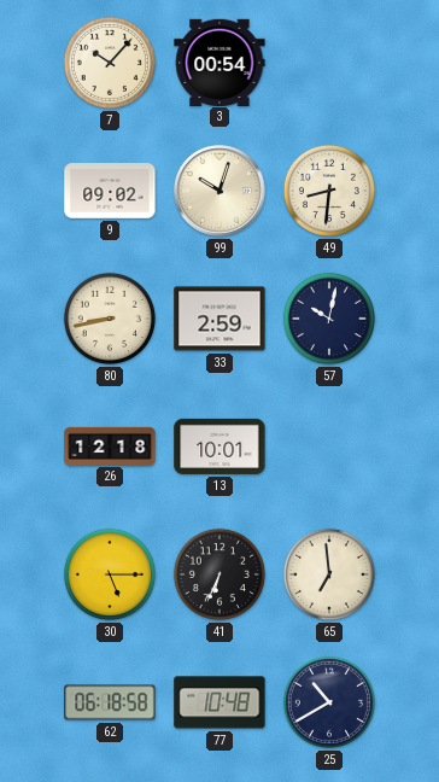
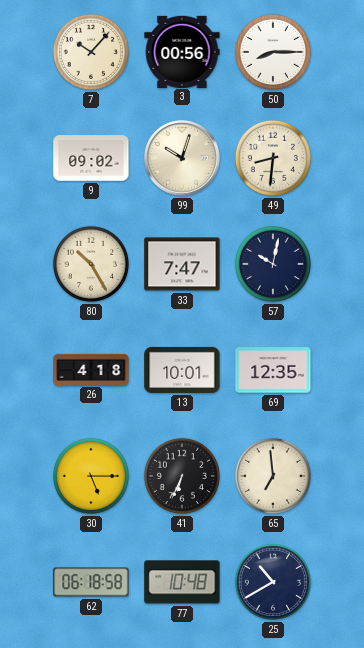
3: 00:54 -> 00:56
50: none -> 8:15
80: 8:43 -> 10:25
33: 2:59 -> 7:47
26: 12:18 -> 4:18
69: none -> 12:35
